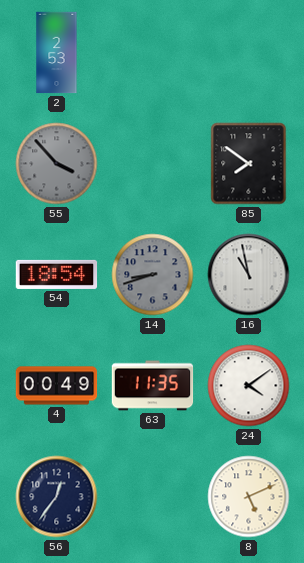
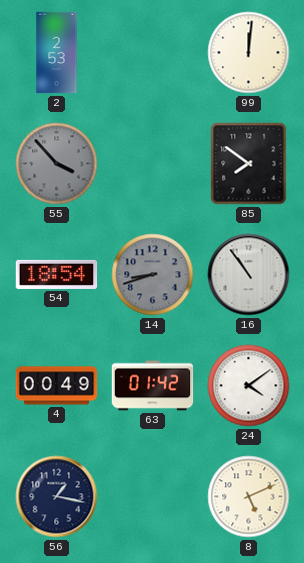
99: none -> 12:01
16: 10:58 -> 10:54
63: 11:35 -> 01:42
56: 12:36 -> 1:17
